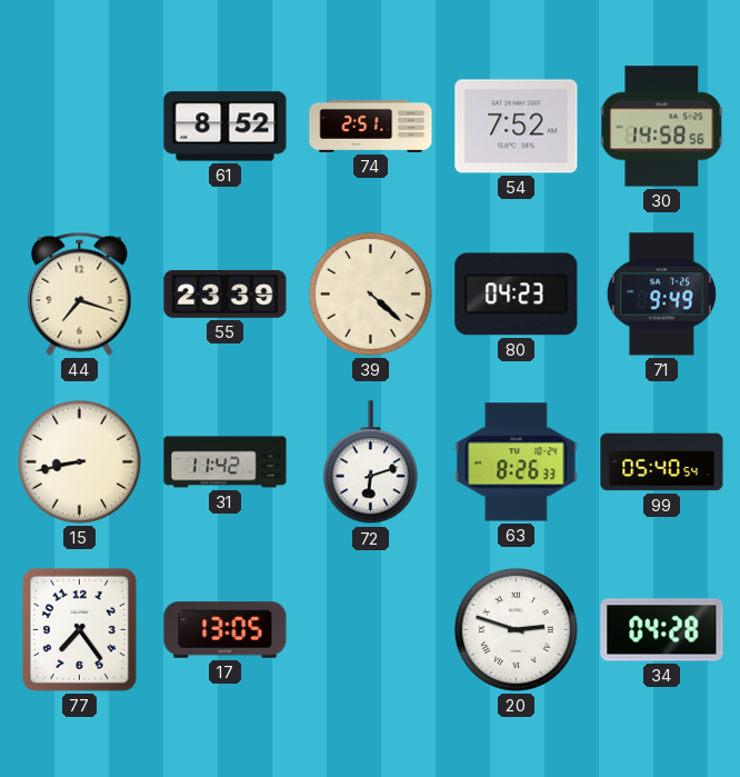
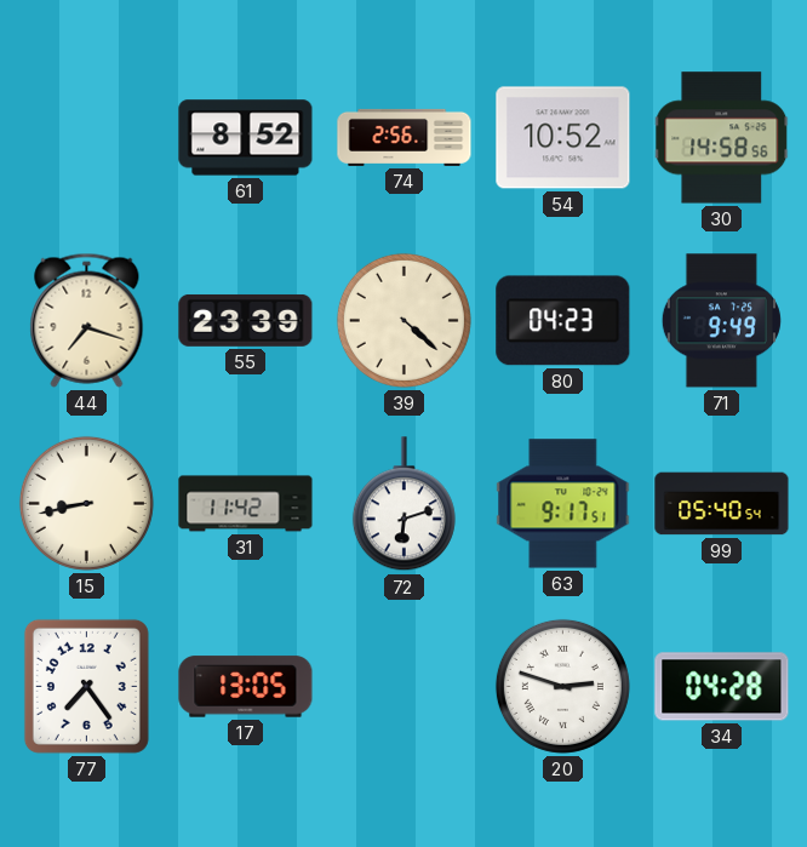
74: 2:51 -> 2:56
54: 7:52 -> 10:52
63: 8:26 -> 9:17
